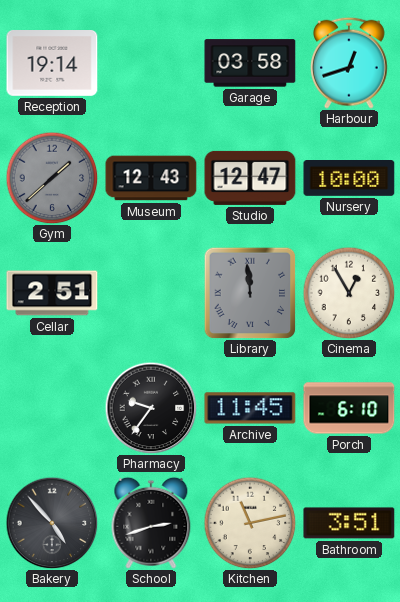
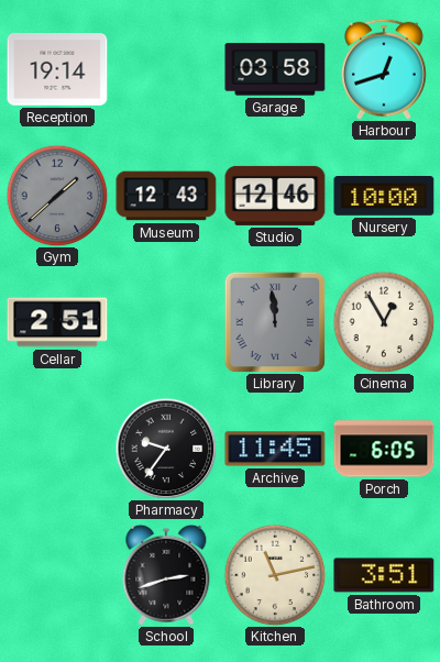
Studio: 12:47 -> 12:46
Porch: 6:10 -> 6:05
Bakery: 4:53 -> none
